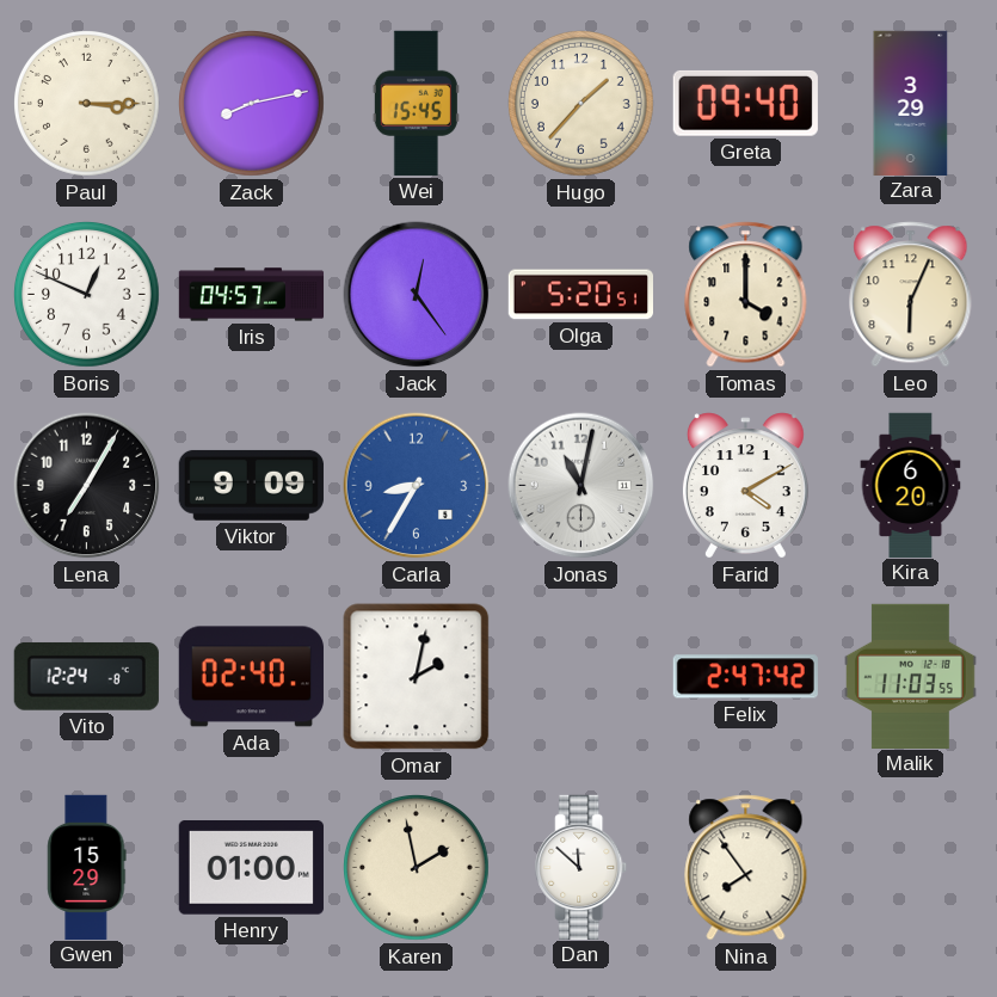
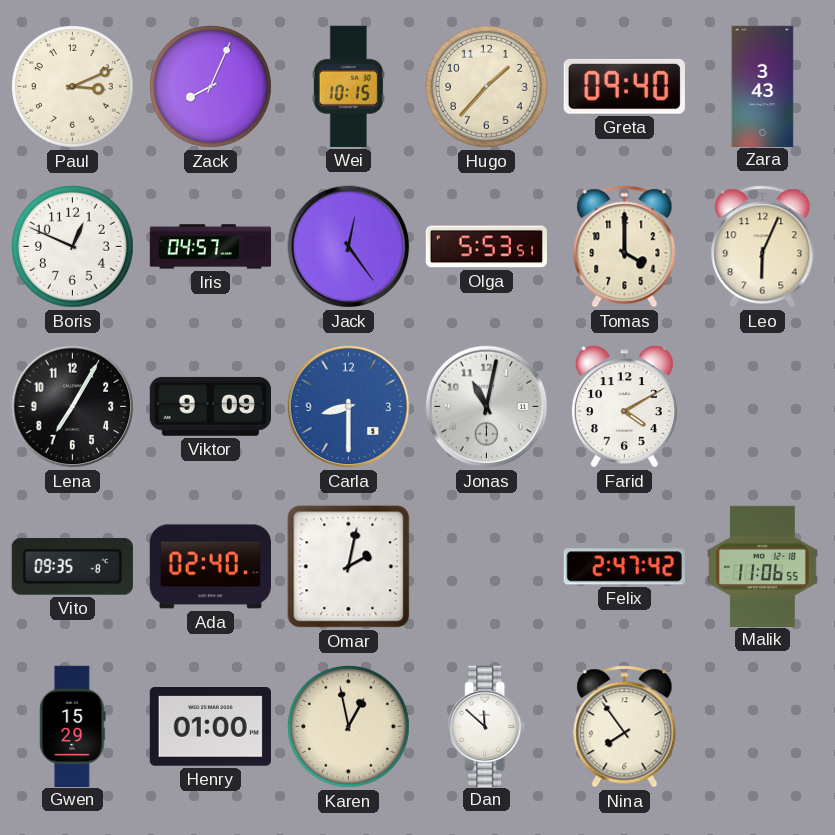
Paul: 3:15 -> 3:11
Zack: 8:13 -> 8:04
Wei: 15:45 -> 10:15
Zara: 3:29 -> 3:43
Olga: 5:20 -> 5:53
Carla: 8:35 -> 8:30
Kira: 6:20 -> none
Vito: 12:24 -> 09:35
Malik: 11:03 -> 11:06
Karen: 1:58 -> 12:58
